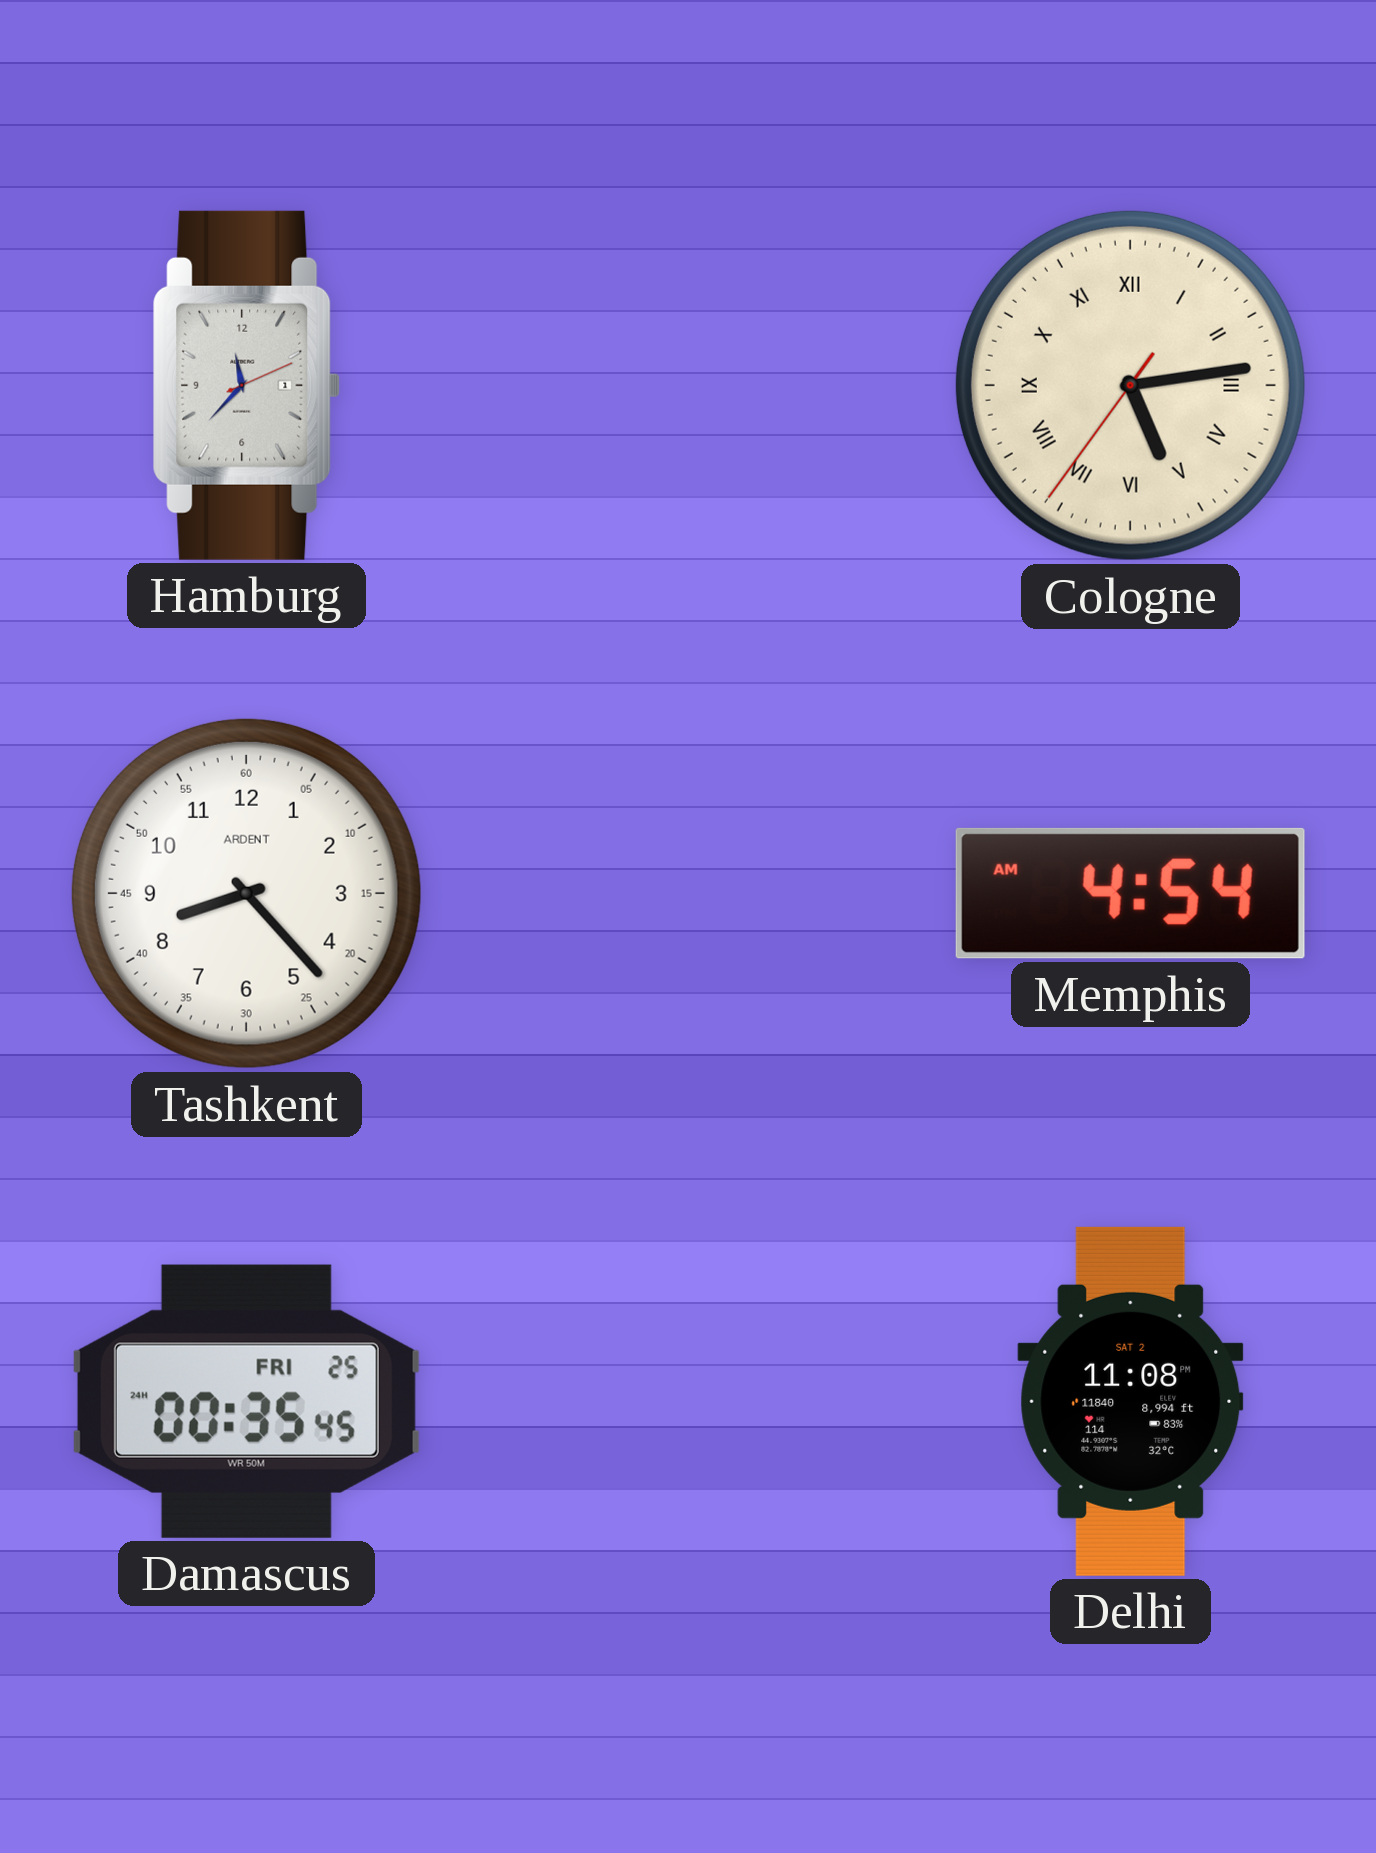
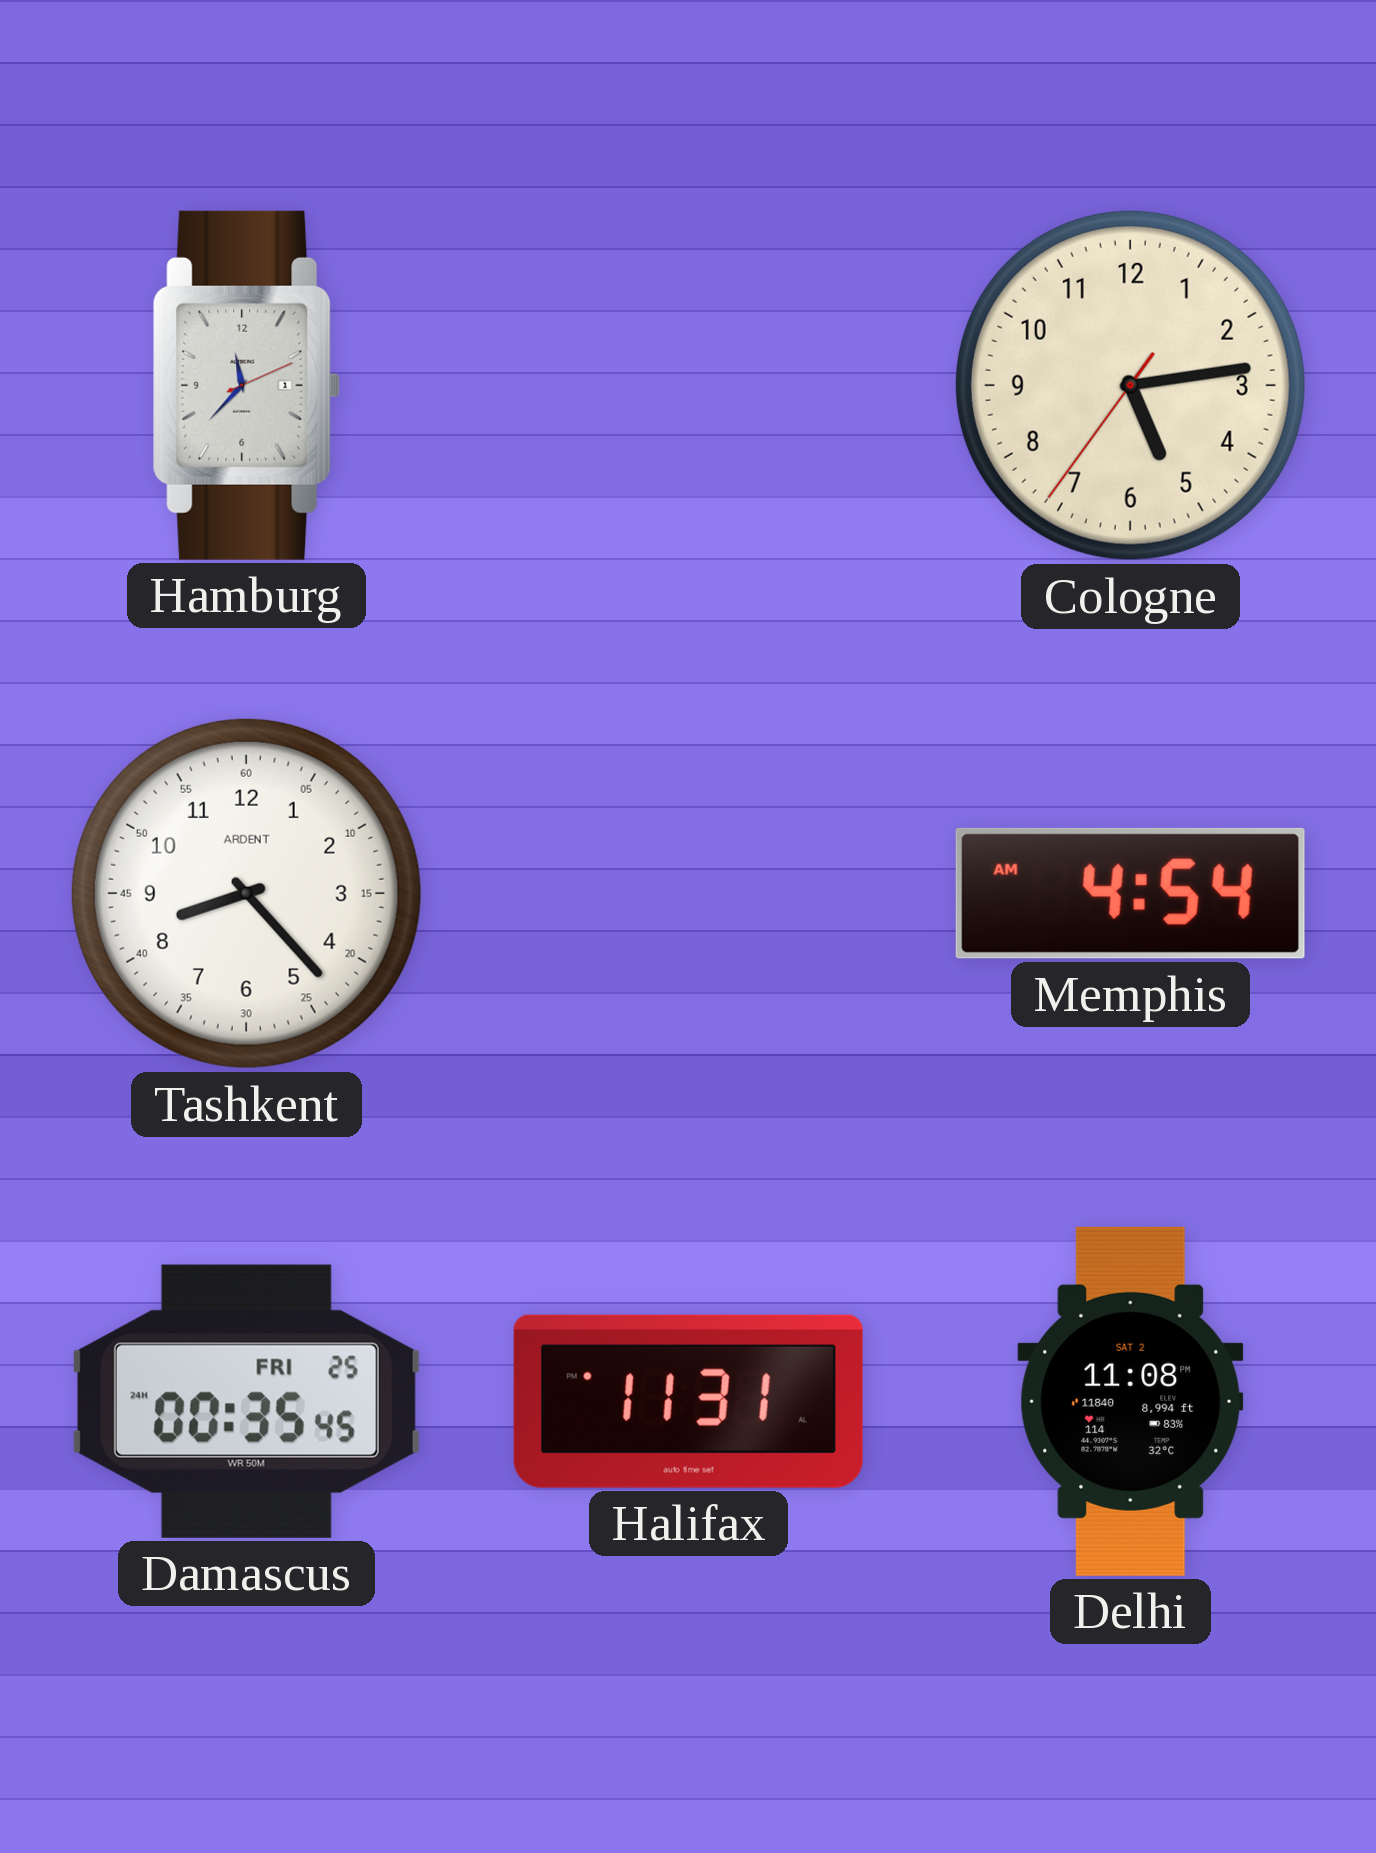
Cologne numerals: Roman -> Arabic
Halifax: none -> 11:31
